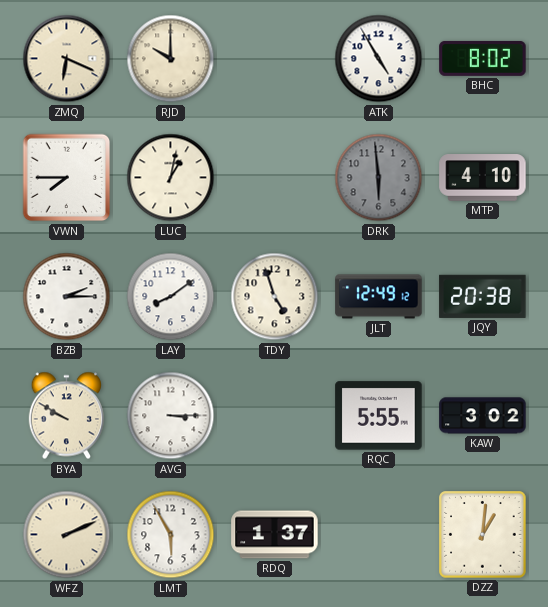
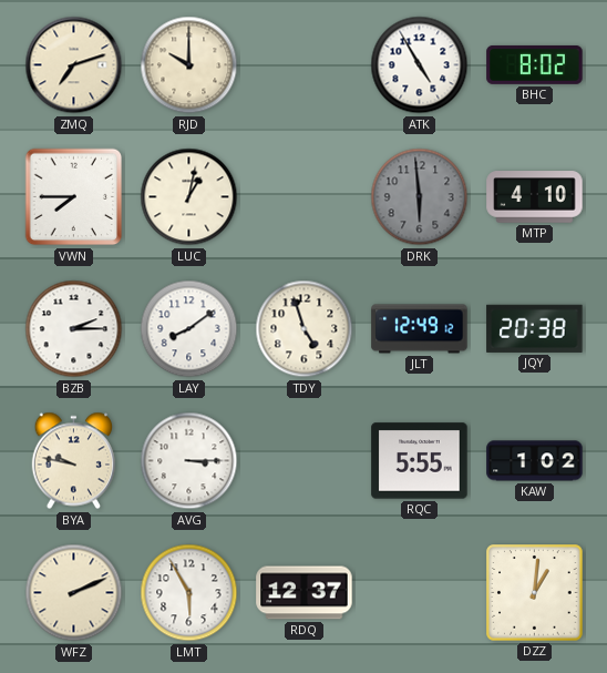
ZMQ: 6:19 -> 7:12
BYA: 9:50 -> 9:47
KAW: 3:02 -> 1:02
RDQ: 1:37 -> 12:37
